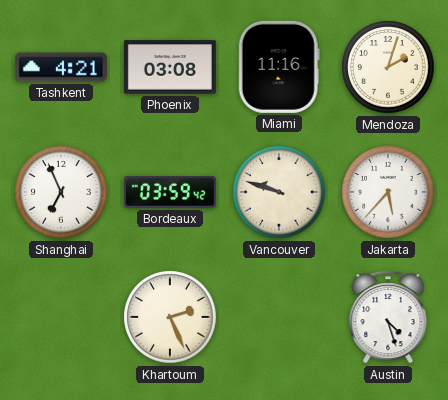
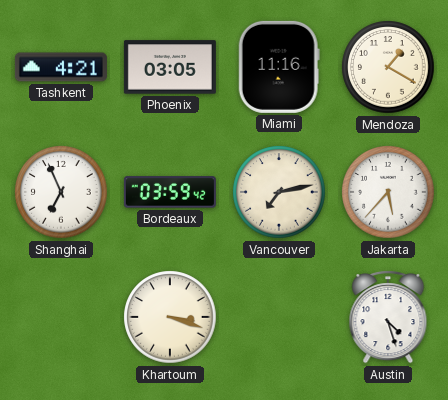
Phoenix: 03:08 -> 03:05
Mendoza: 2:03 -> 1:20
Vancouver: 9:48 -> 7:13
Khartoum: 2:26 -> 3:18
